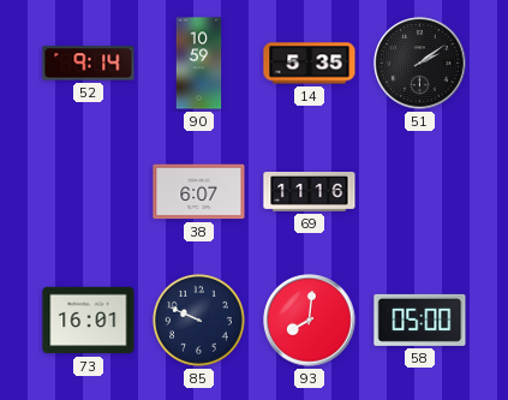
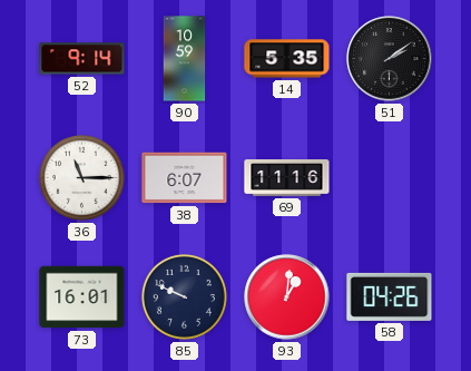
36: none -> 11:15
93: 8:01 -> 1:01
58: 05:00 -> 04:26
